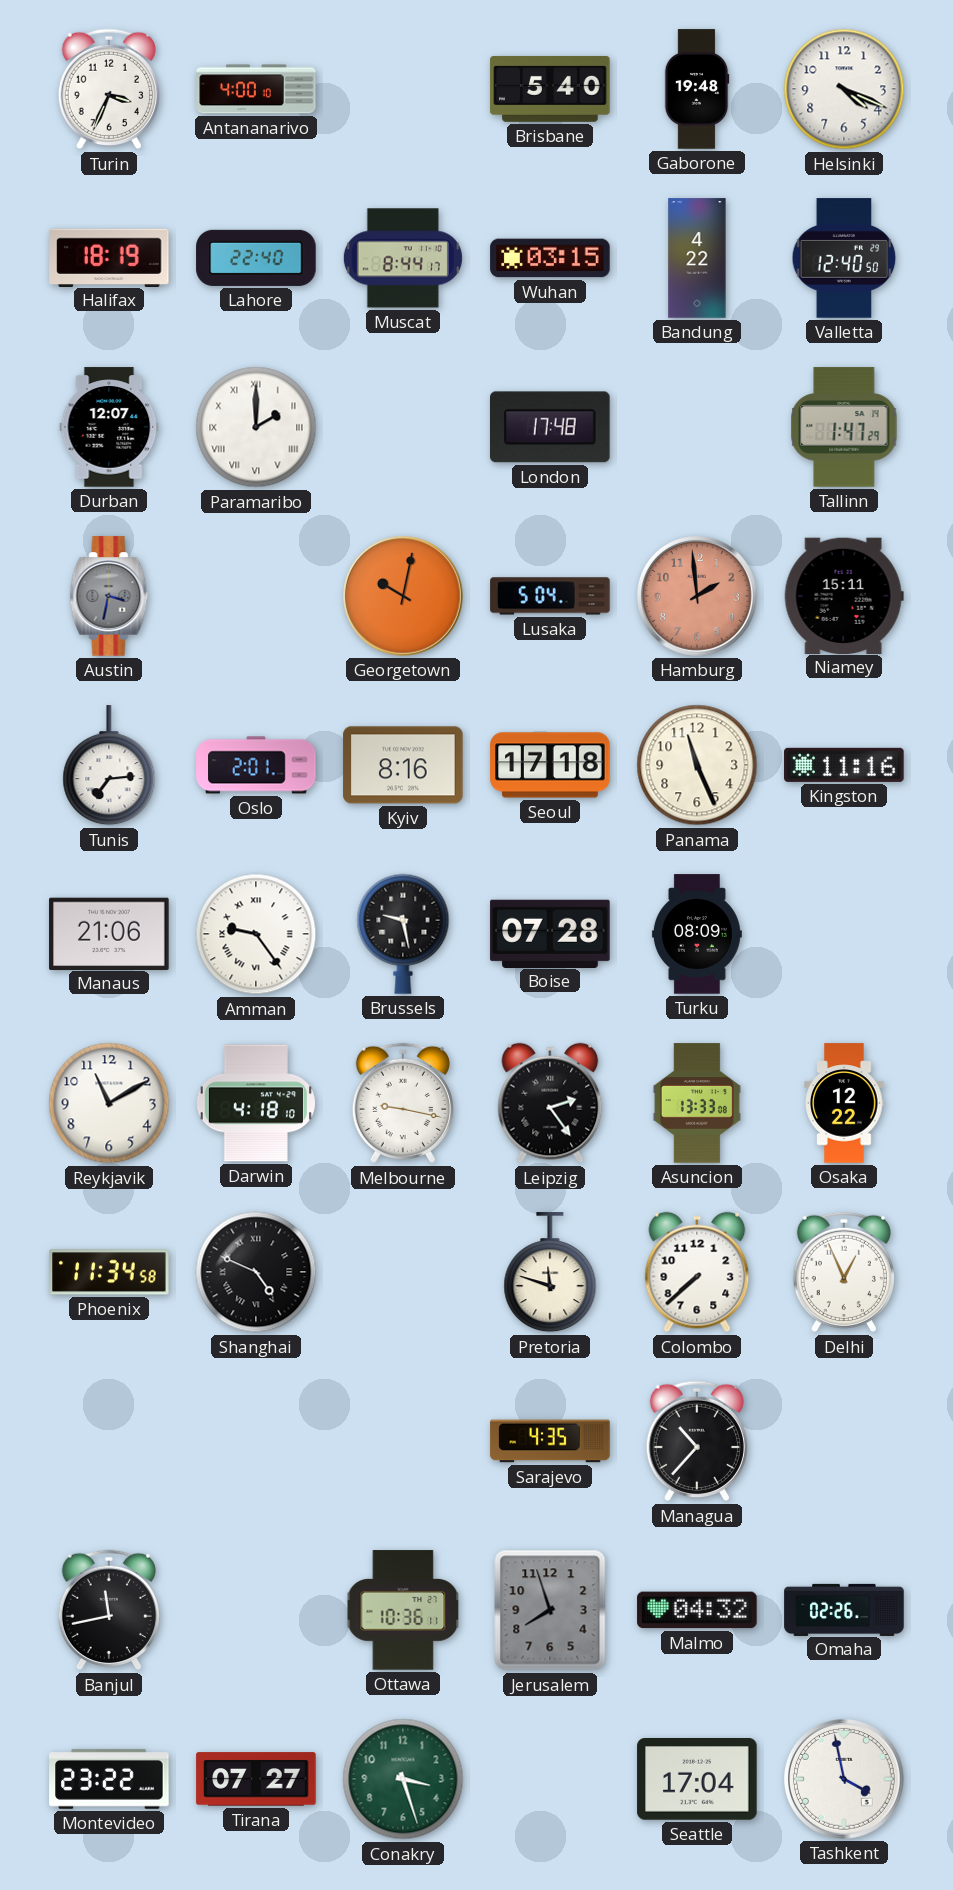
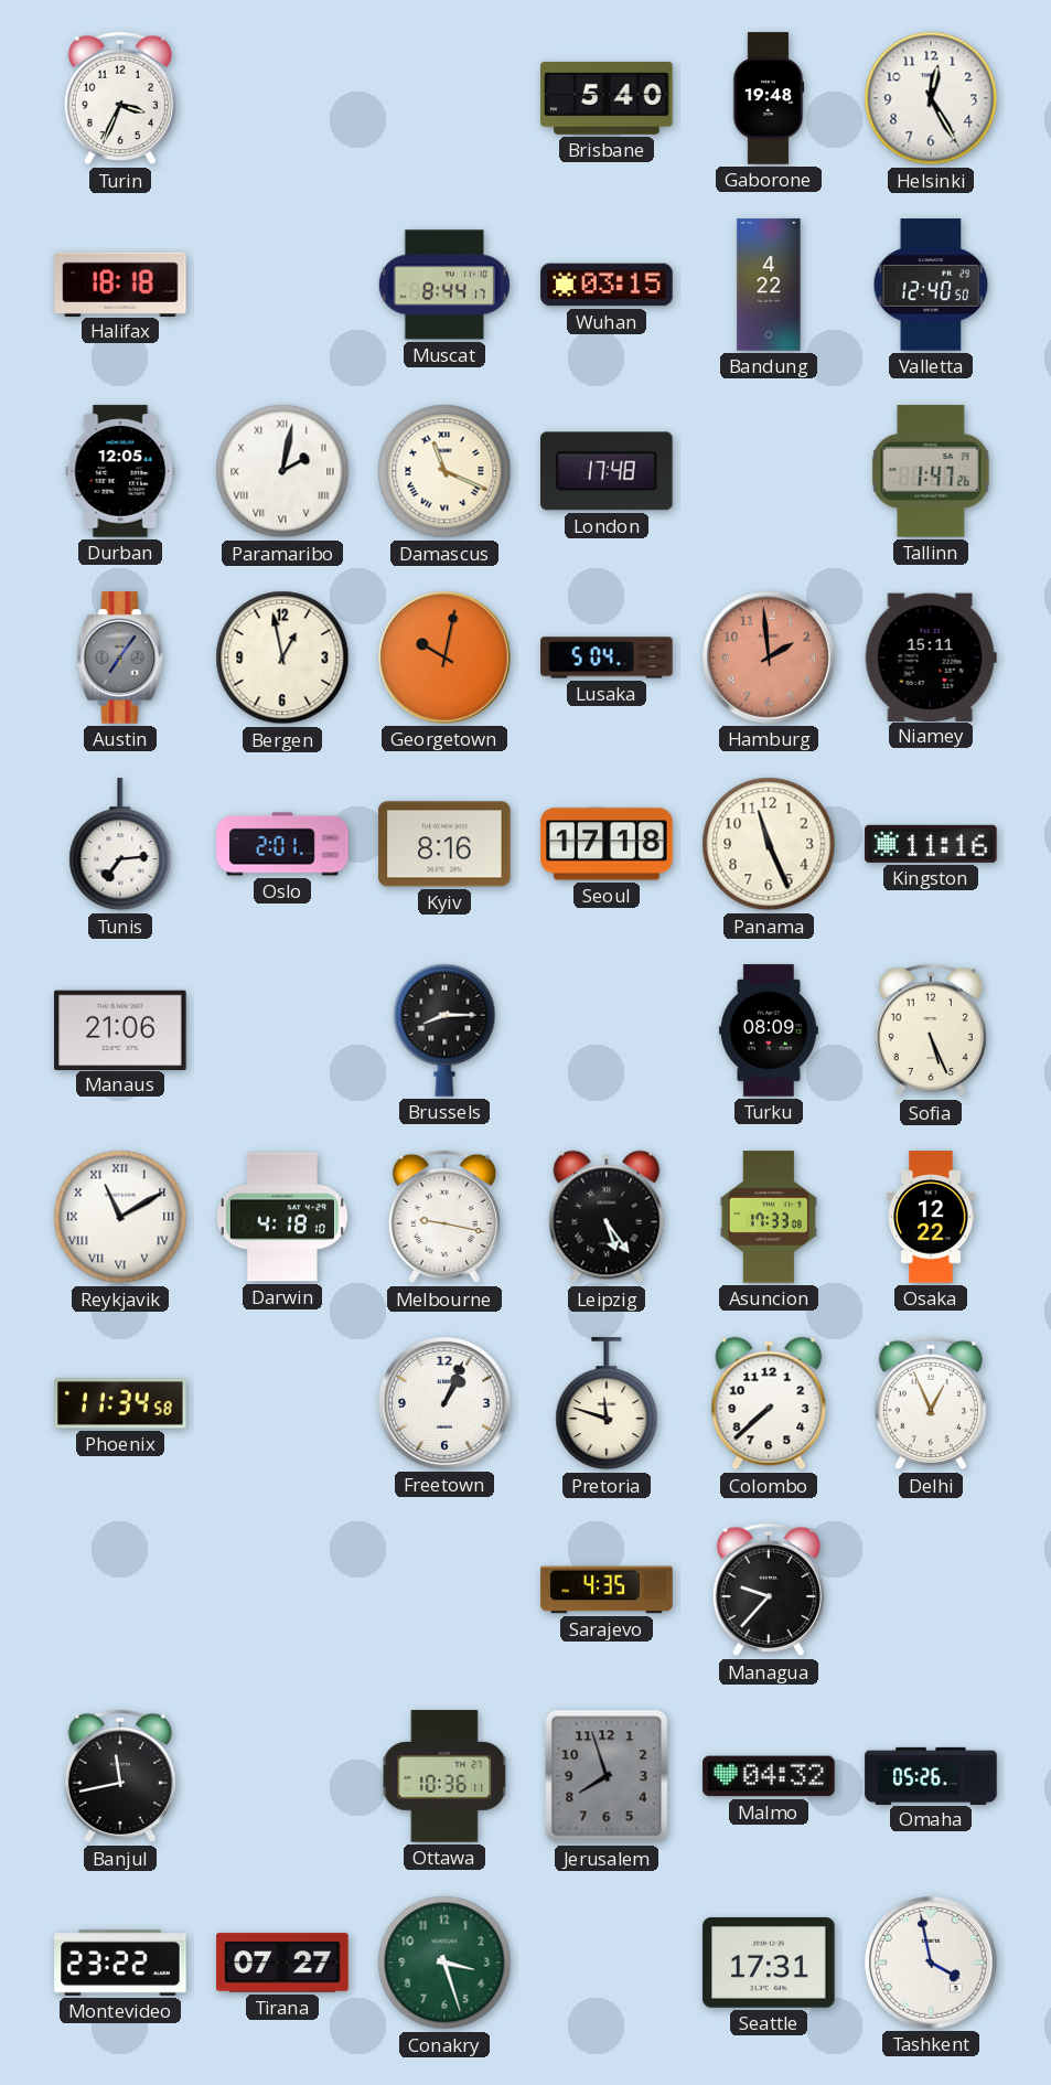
Antananarivo: 4:00 -> none
Helsinki: 4:19 -> 12:25
Halifax: 18:19 -> 18:18
Lahore: 22:40 -> none
Durban: 12:07 -> 12:05
Paramaribo: 2:00 -> 2:02
Damascus: none -> 11:19
Tallinn: 1:47:29 -> 1:47:26
Austin: 3:32 -> 7:06
Bergen: none -> 12:58
Amman: 9:24 -> none
Brussels: 9:28 -> 8:15
Boise: 07:28 -> none
Sofia: none -> 5:26
Reykjavik numerals: Arabic -> Roman
Leipzig: 2:24 -> 5:24
Asuncion: 13:33 -> 17:33
Shanghai: 4:49 -> none
Freetown: none -> 1:04
Managua: 10:37 -> 9:37
Omaha: 02:26 -> 05:26
Seattle: 17:04 -> 17:31
